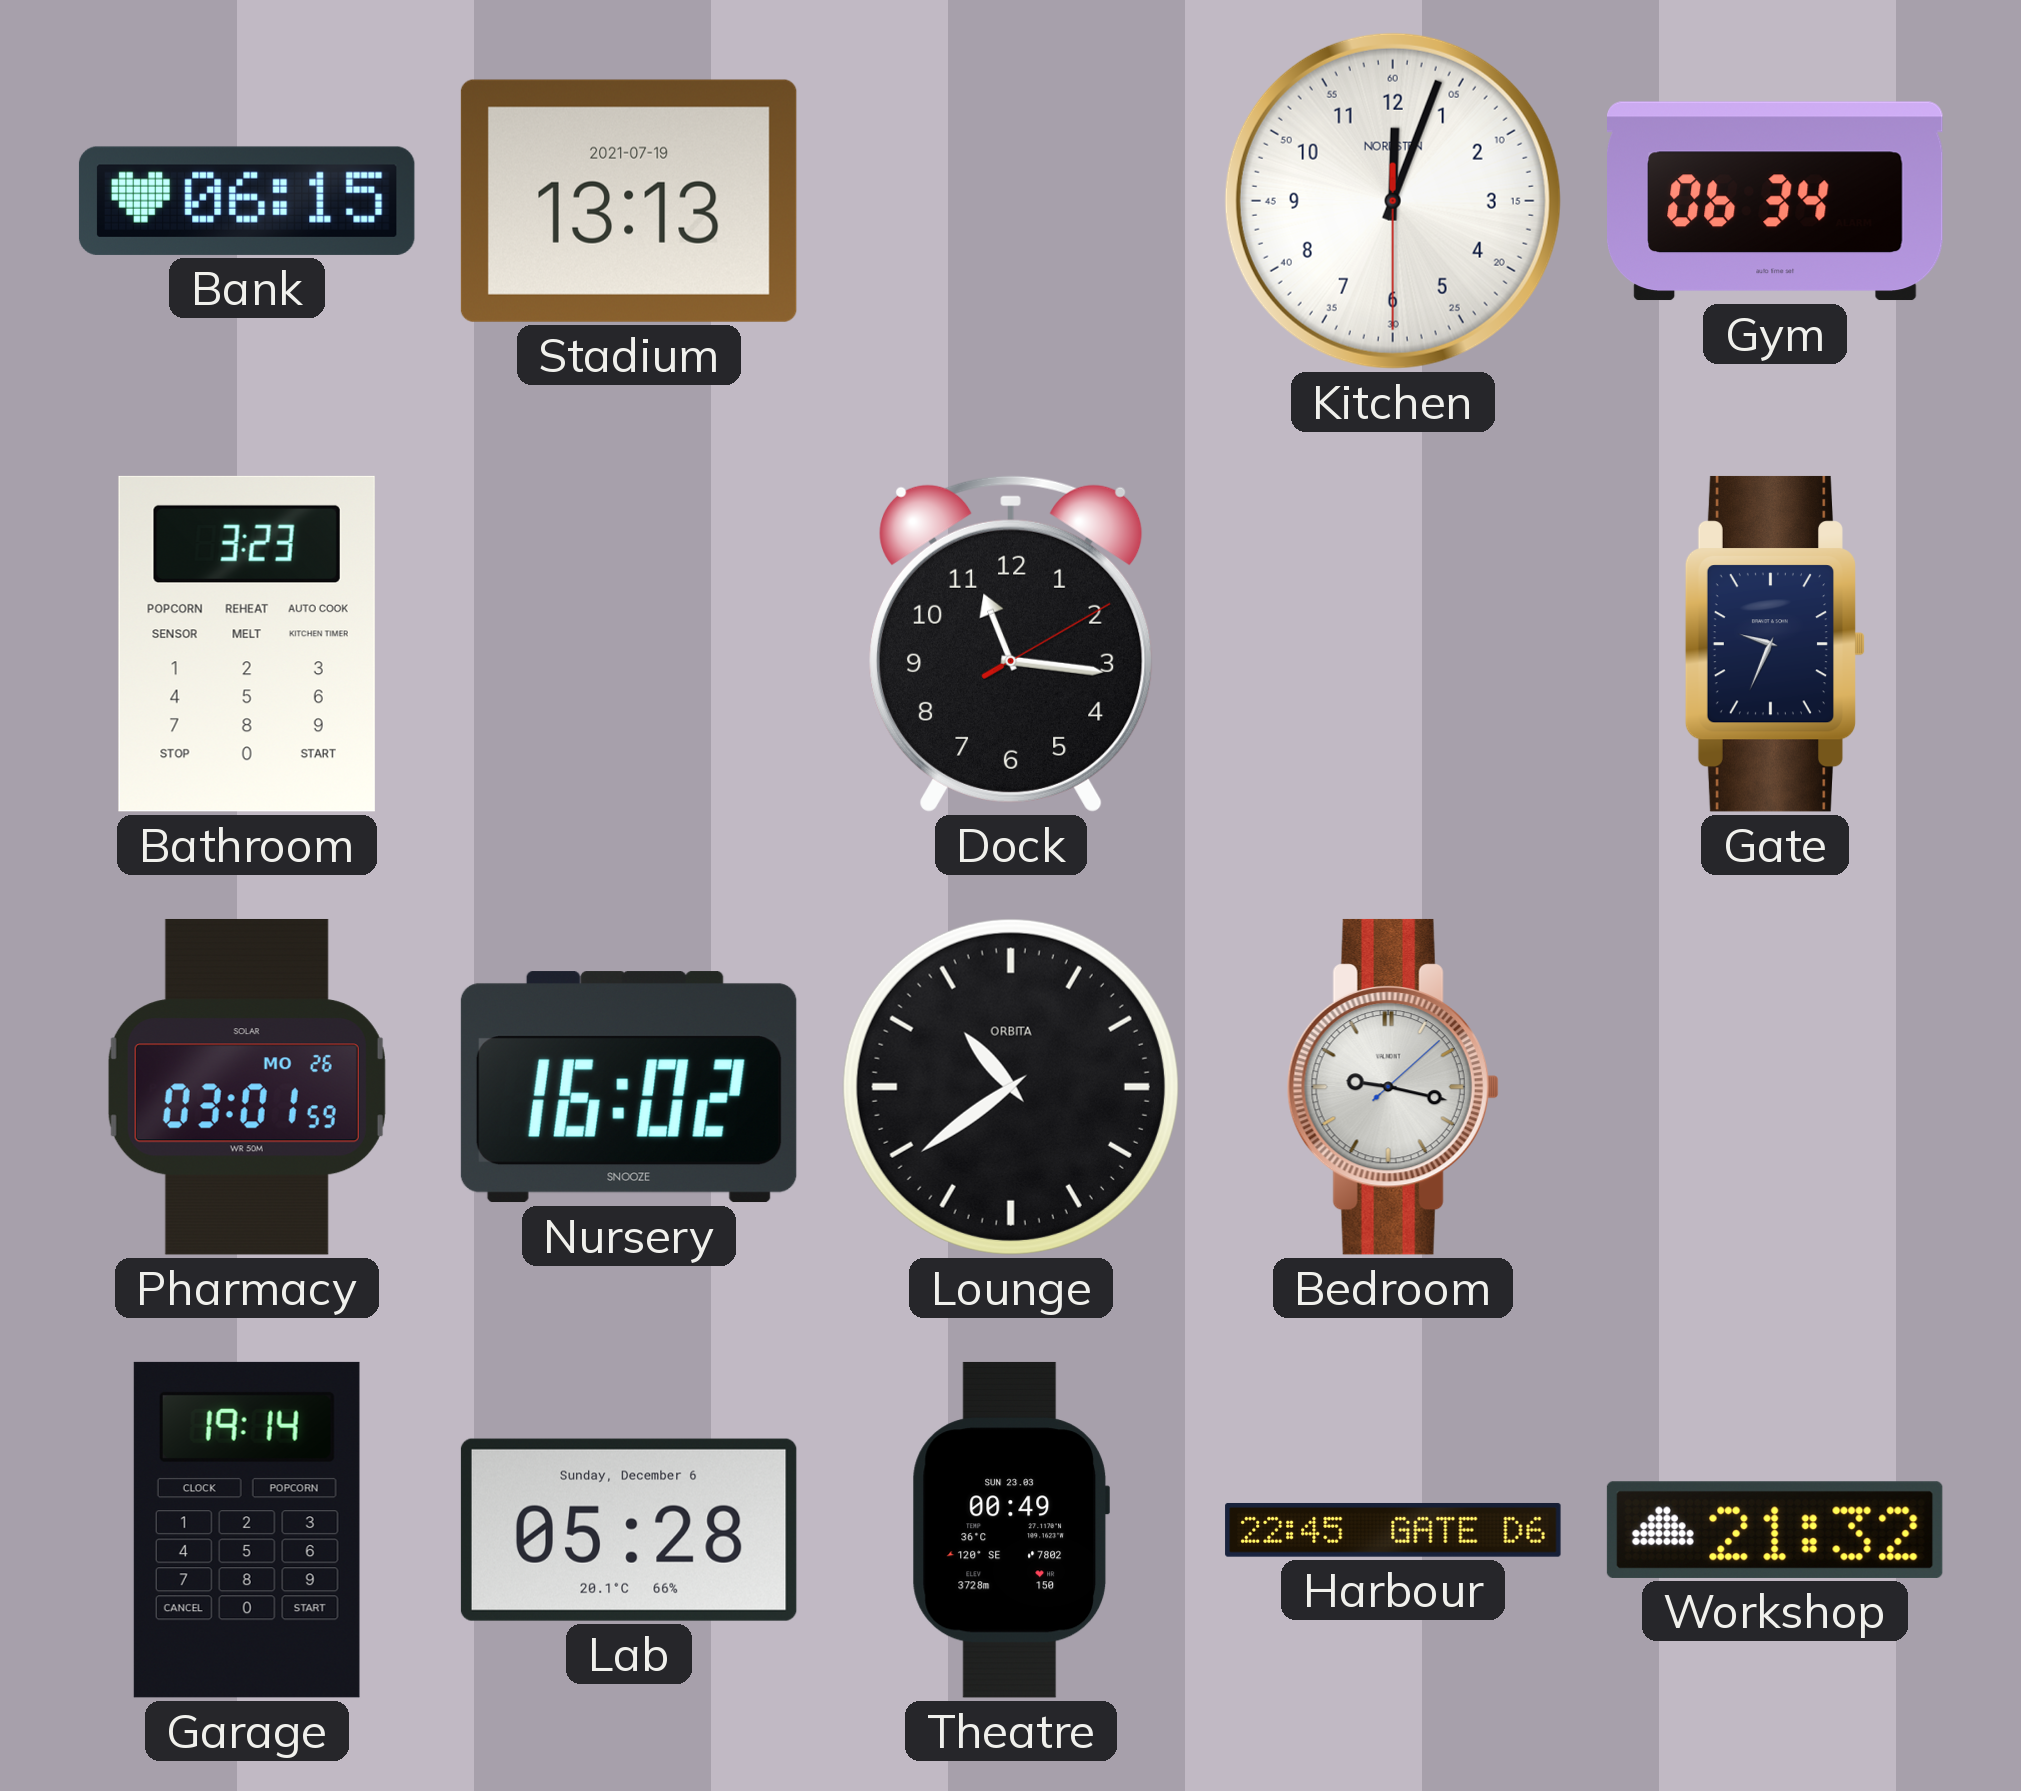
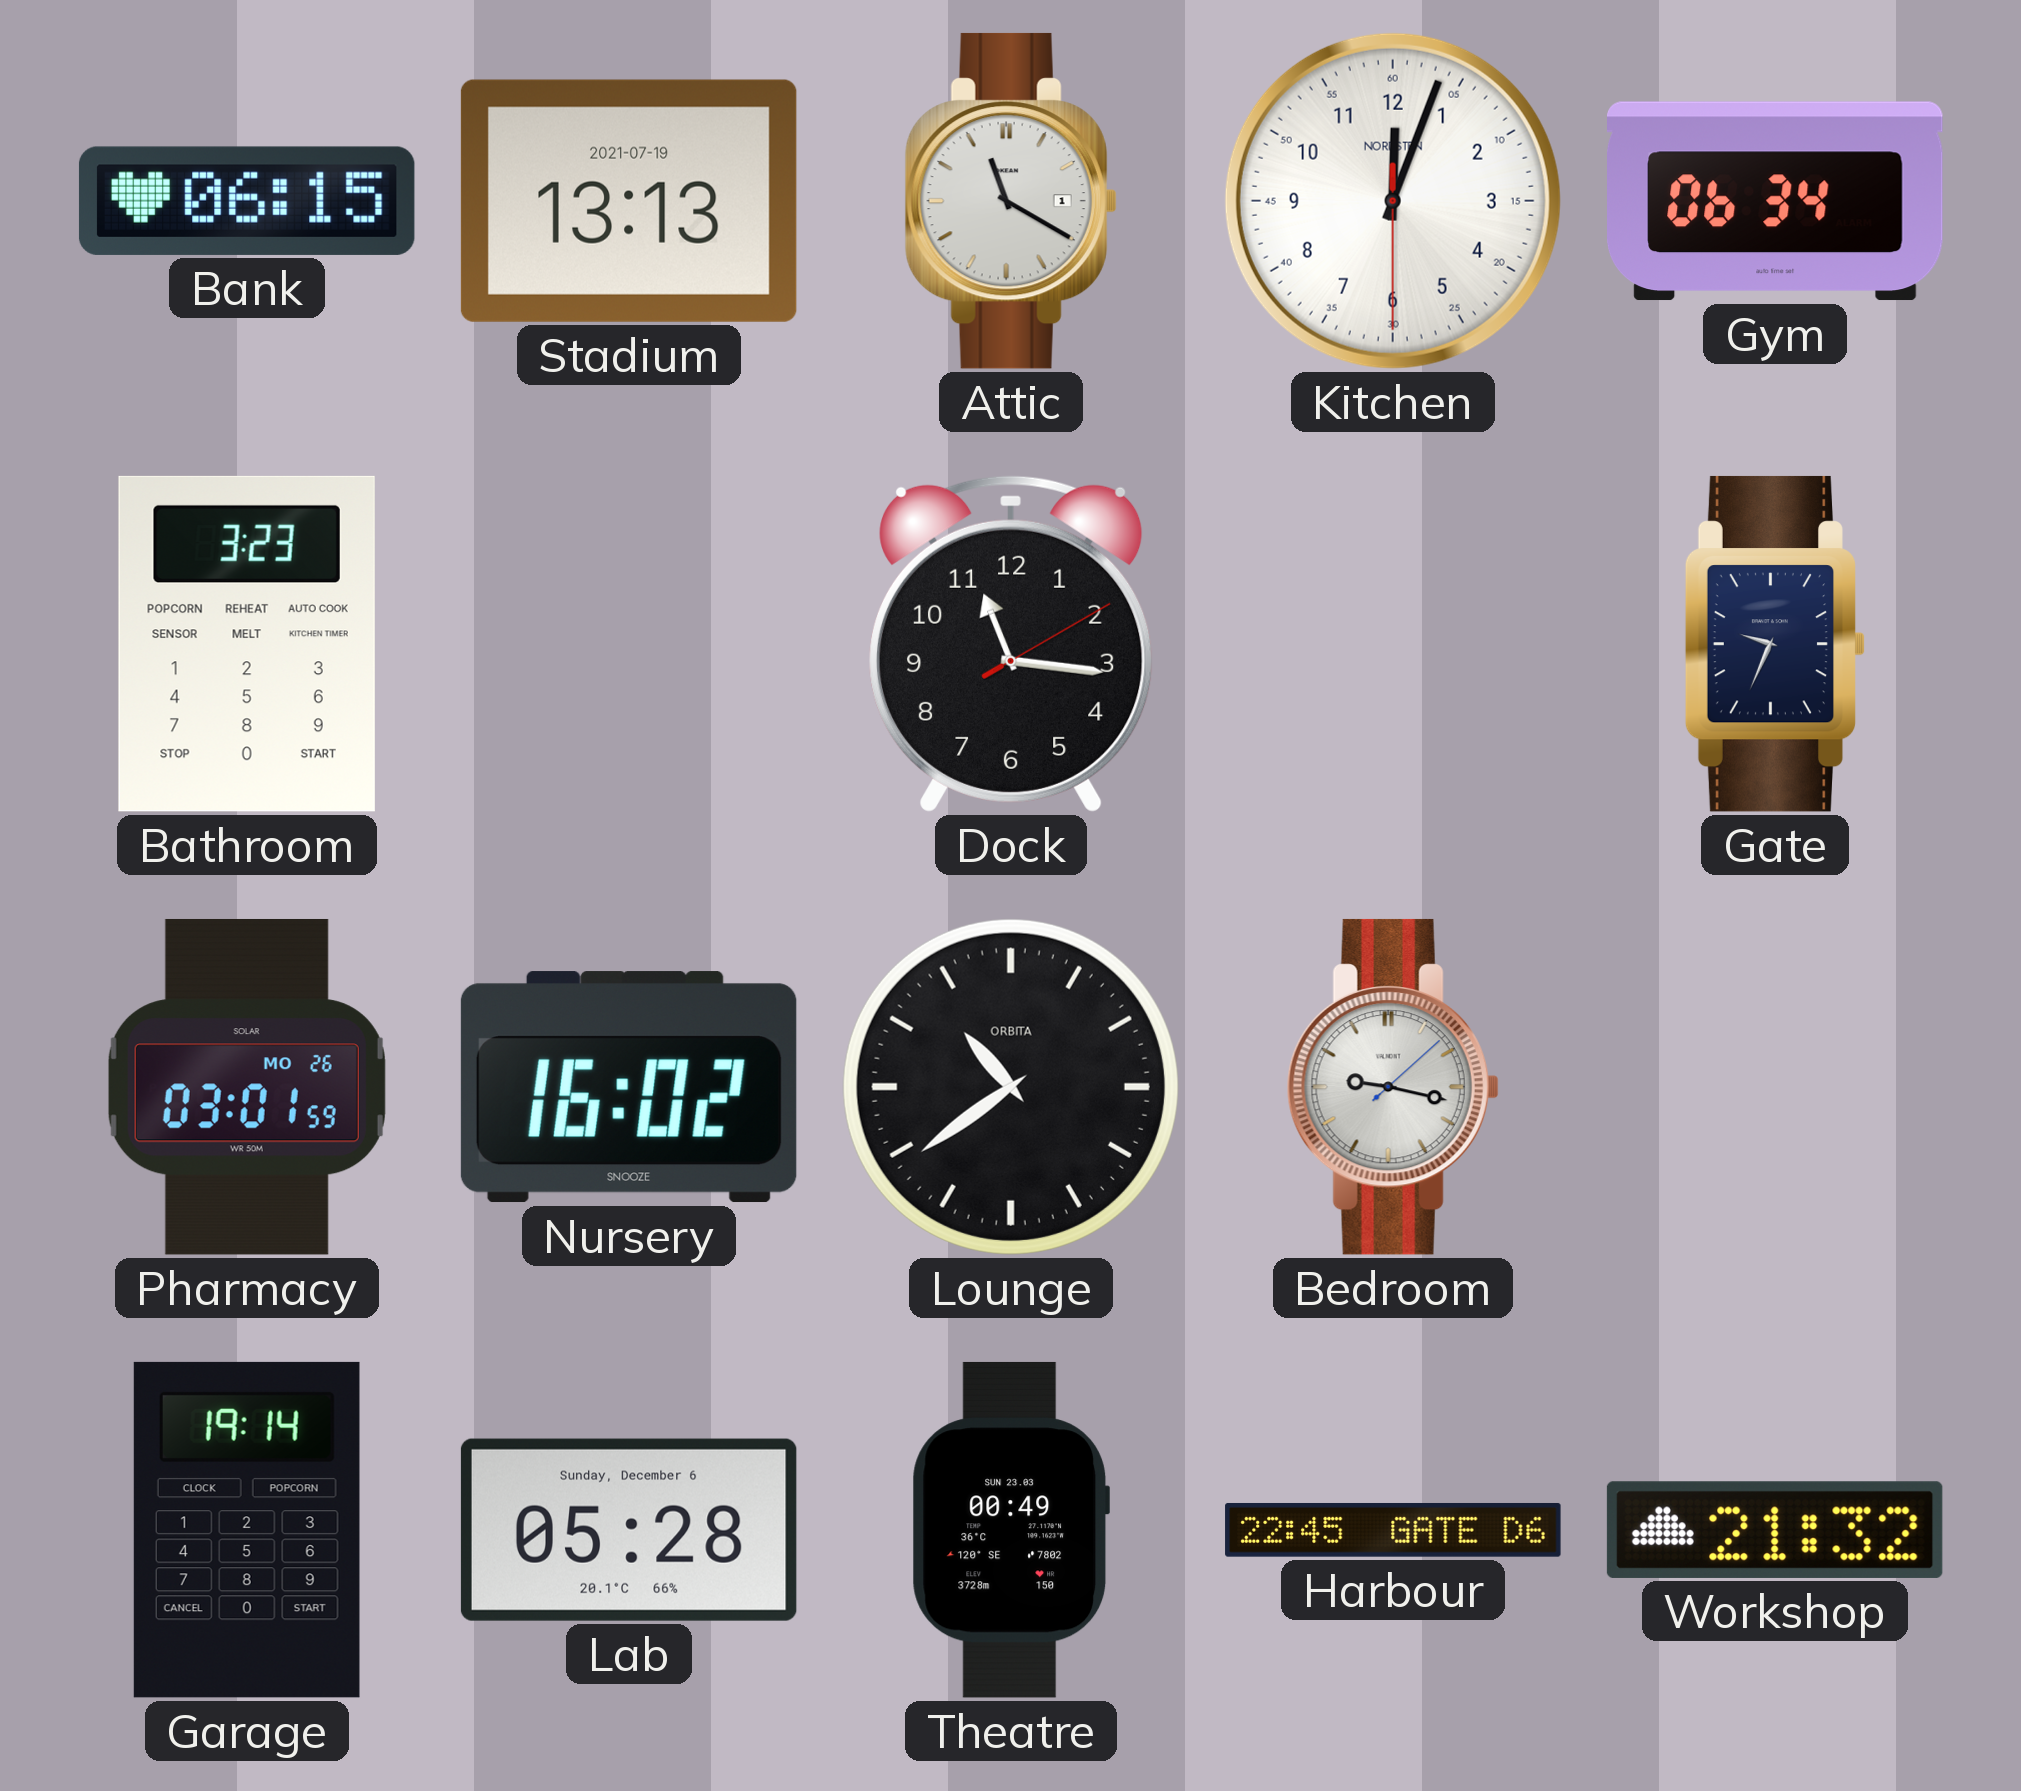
Attic: none -> 11:20
